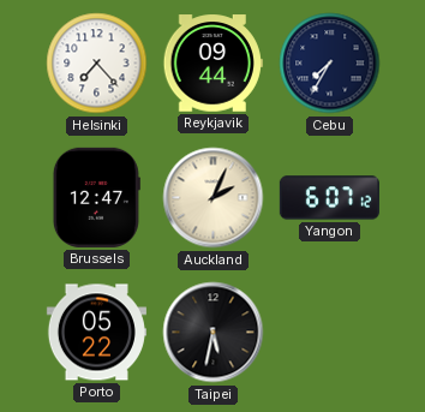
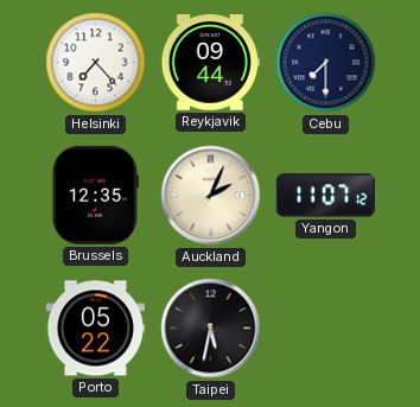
Cebu: 7:35 -> 7:30
Brussels: 12:47 -> 12:35
Yangon: 6:07 -> 11:07
